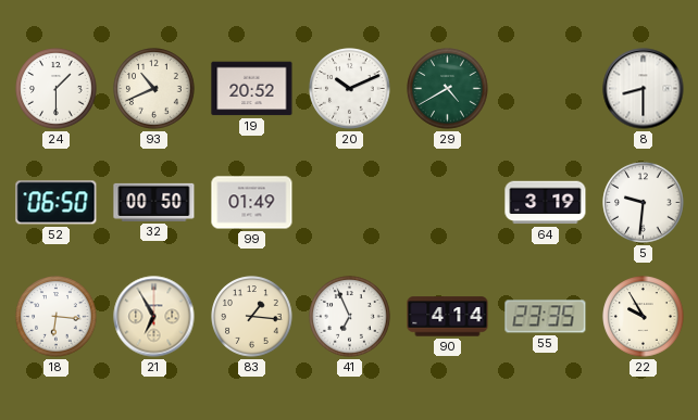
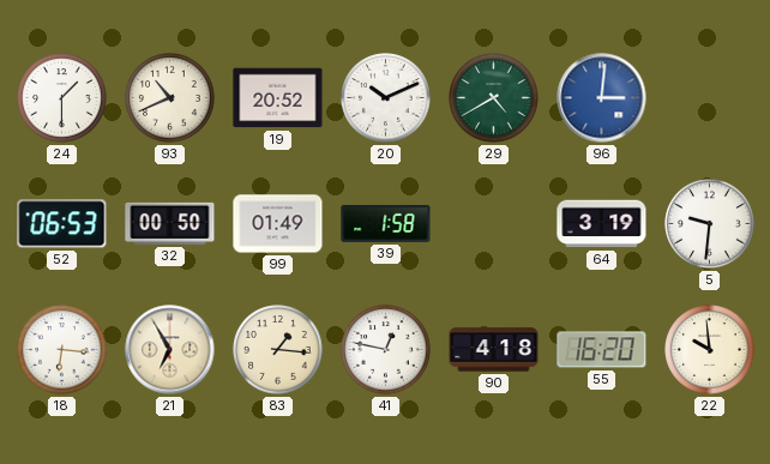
96: none -> 3:01
8: 8:30 -> none
52: 06:50 -> 06:53
39: none -> 1:58
41: 6:56 -> 12:47
90: 4:14 -> 4:18
55: 23:35 -> 16:20
22: 9:55 -> 9:59
